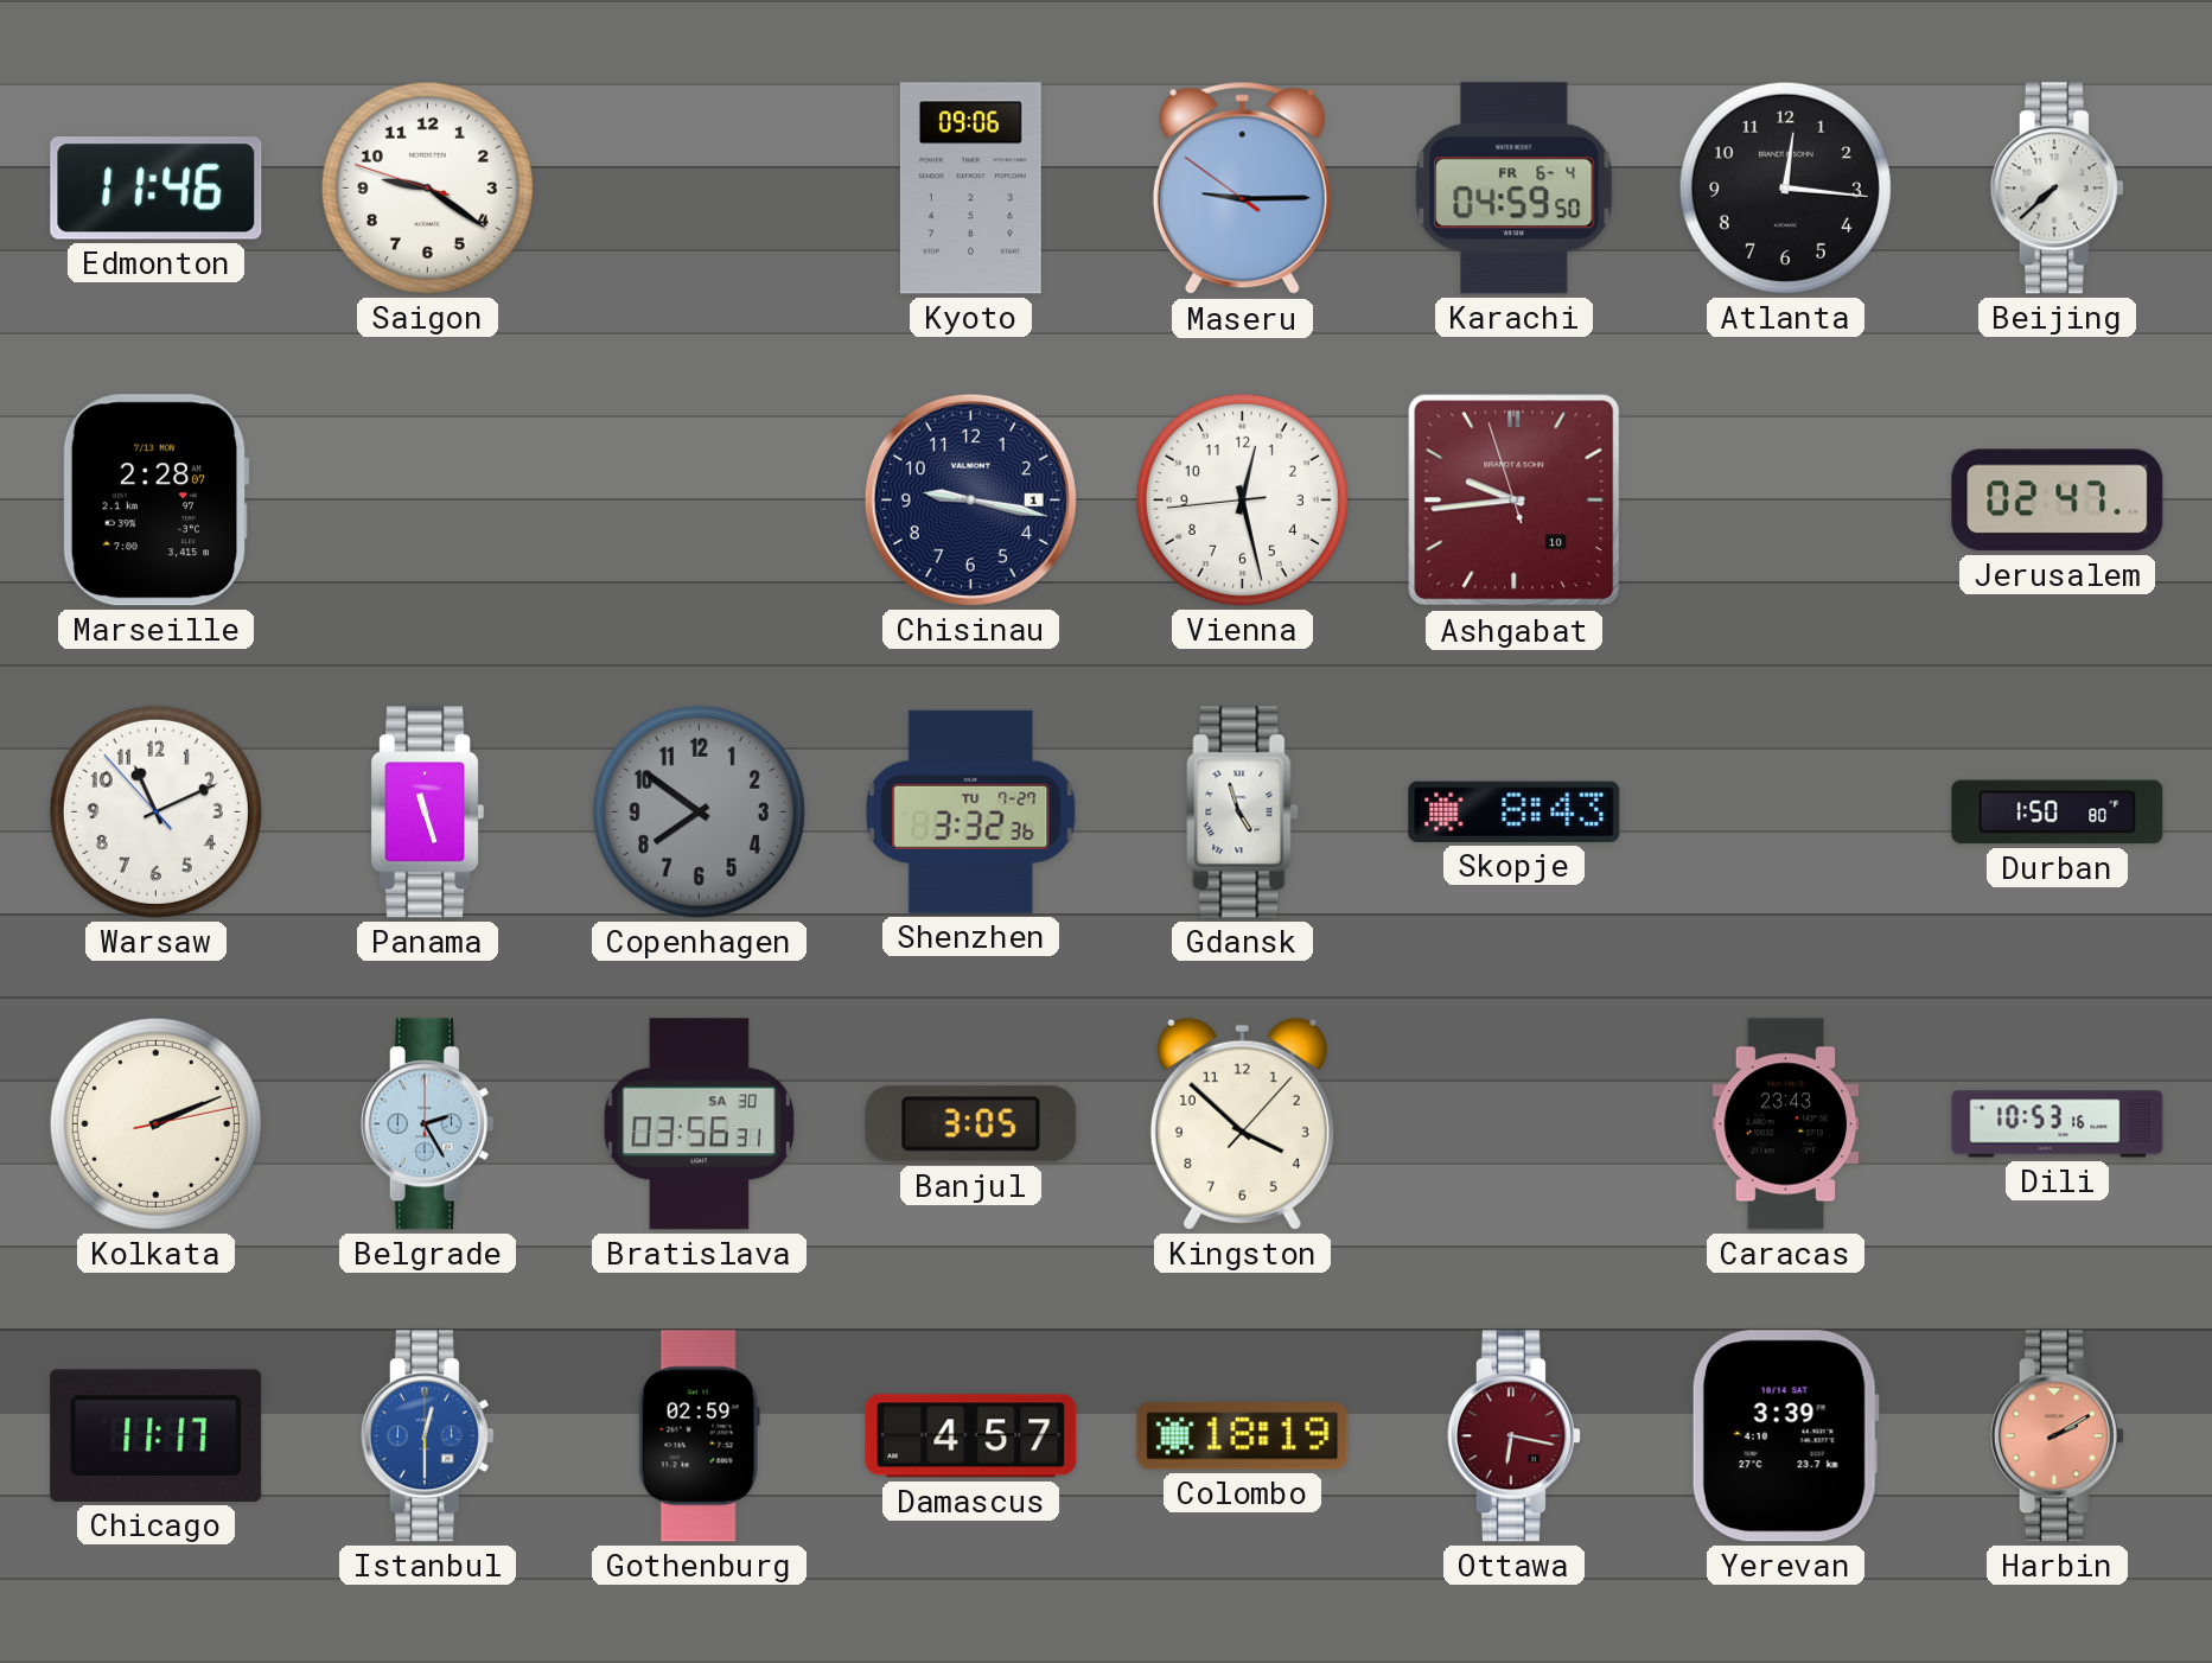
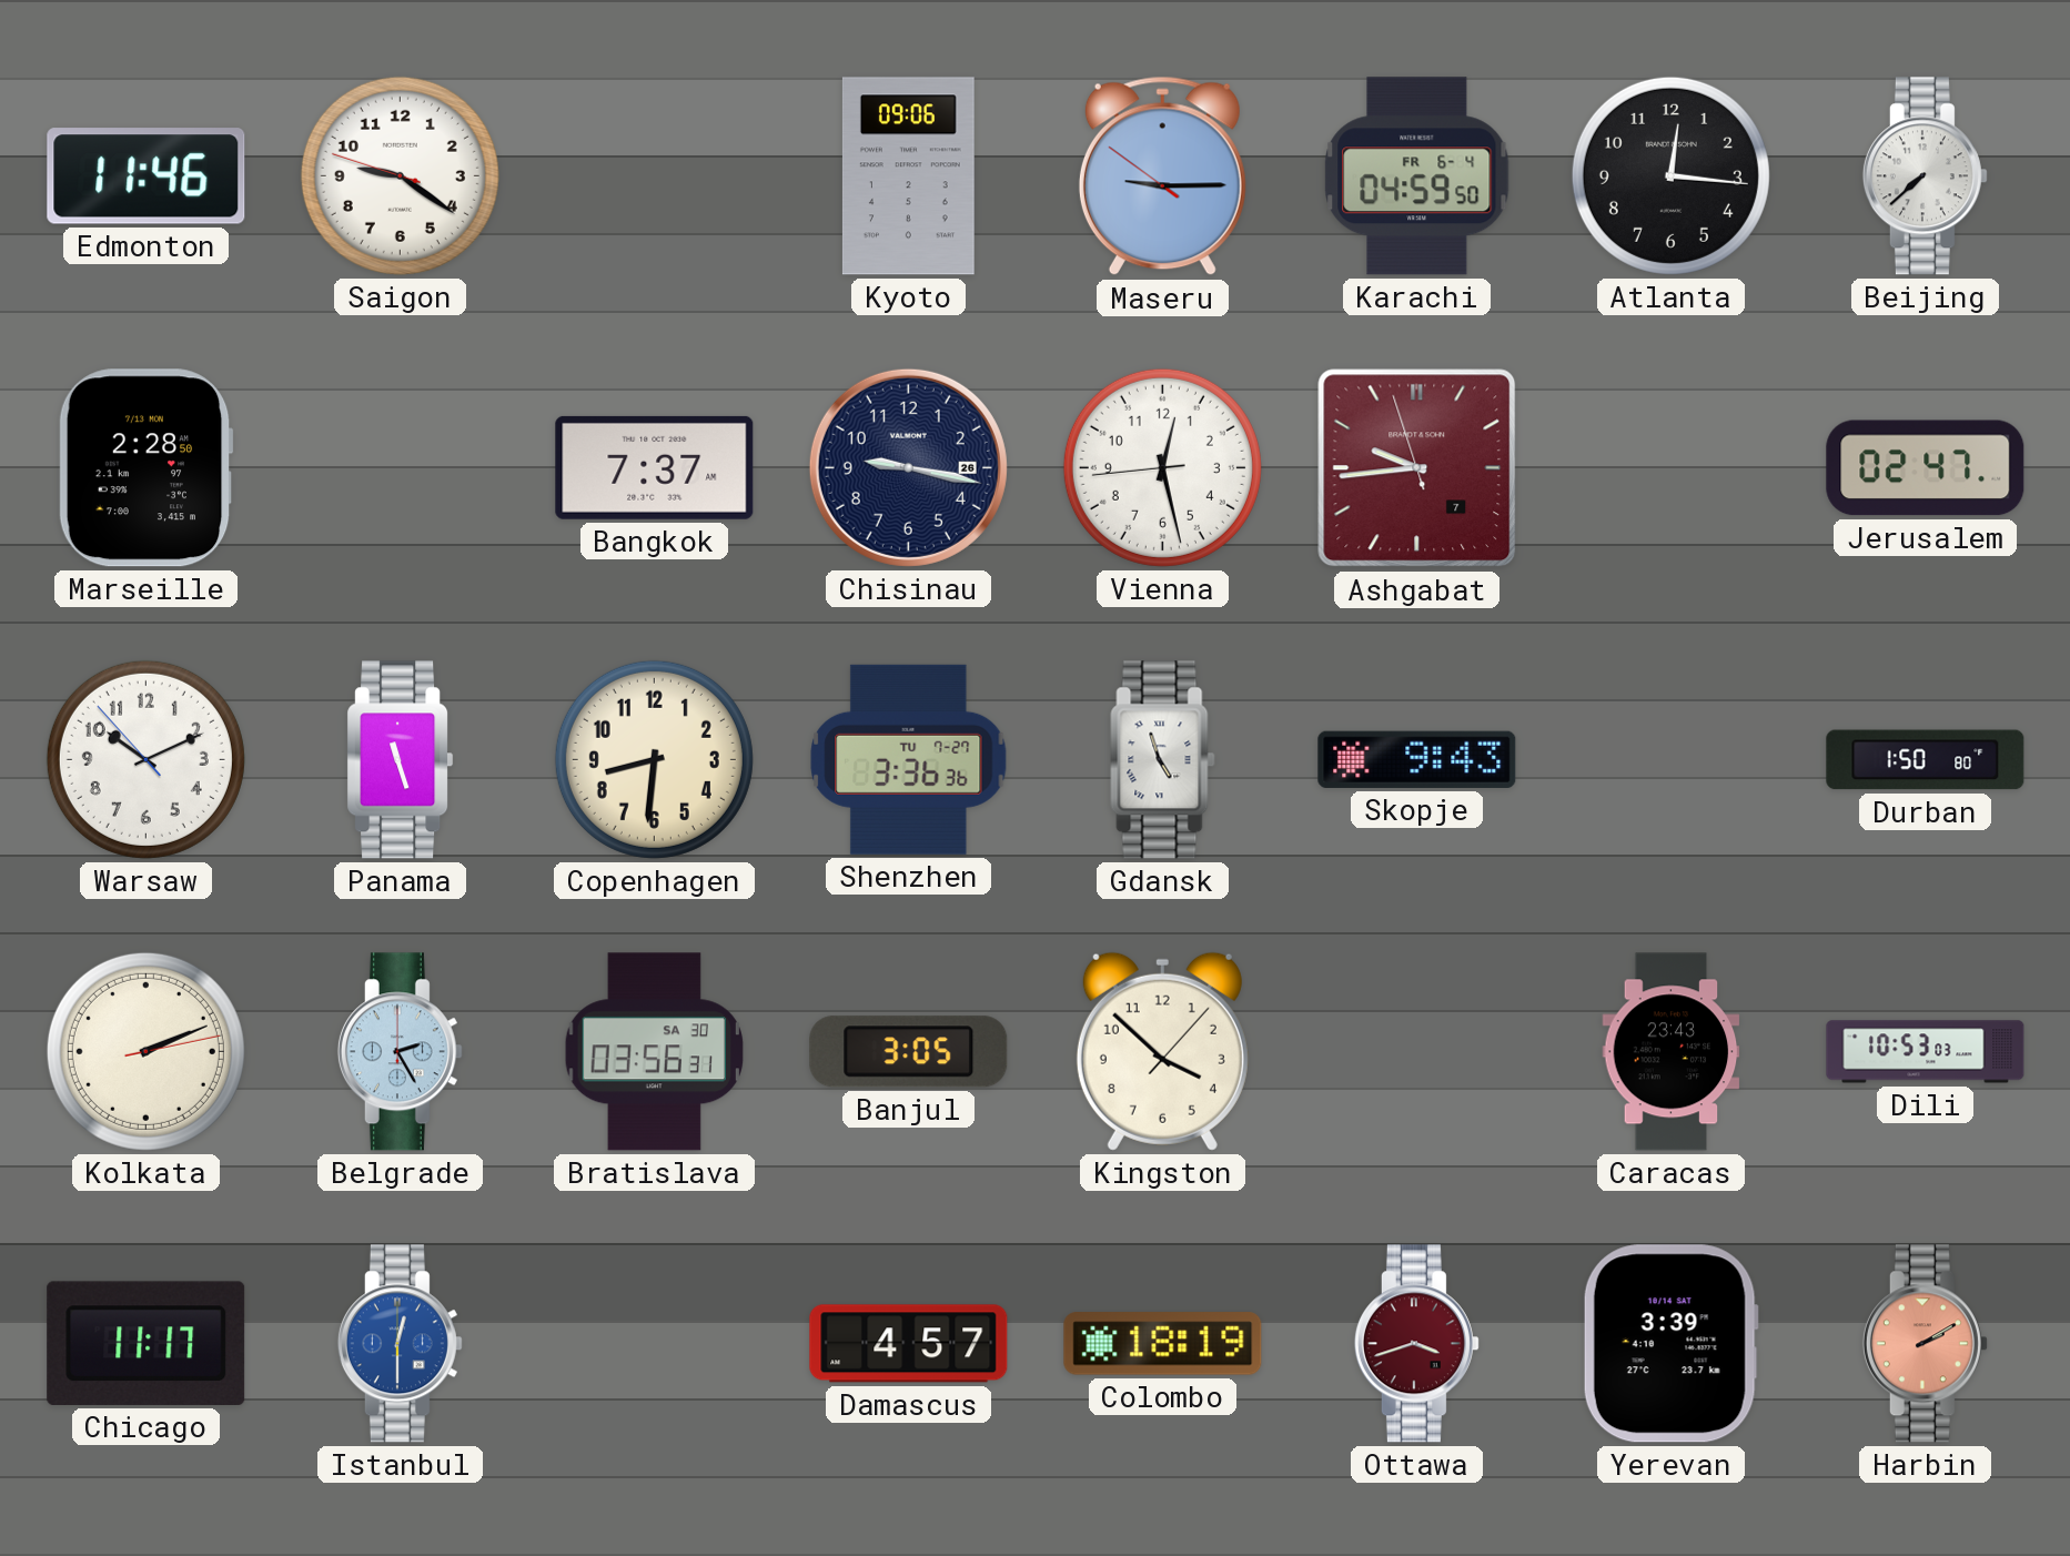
Marseille: 2:28:07 -> 2:28:50
Bangkok: none -> 7:37
Chisinau date: 1 -> 26
Ashgabat date: 10 -> 7
Warsaw: 11:10 -> 10:10
Copenhagen: 7:51 -> 8:31
Copenhagen dial: grey -> cream
Shenzhen: 3:32 -> 3:36
Skopje: 8:43 -> 9:43
Dili: 10:53:16 -> 10:53:03
Gothenburg: 02:59 -> none
Ottawa: 6:17 -> 3:42
